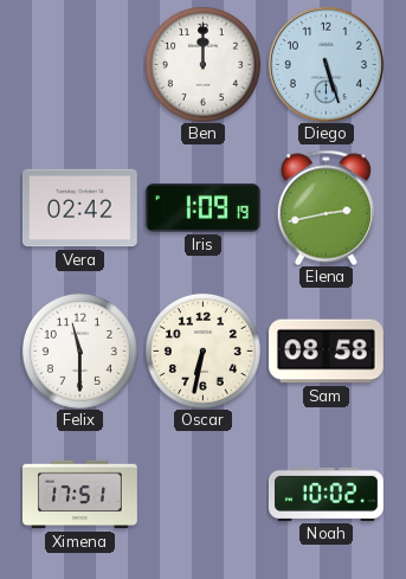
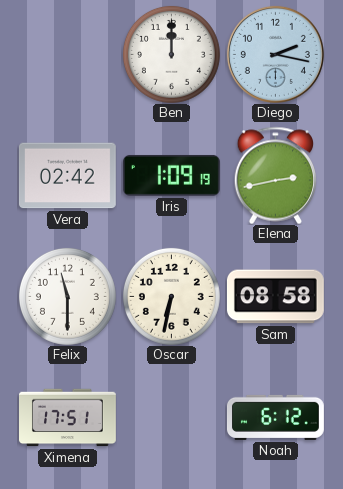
Diego: 5:27 -> 2:17
Noah: 10:02 -> 6:12
